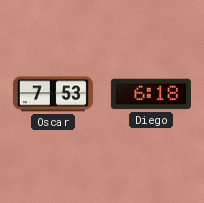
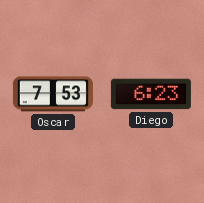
Diego: 6:18 -> 6:23
